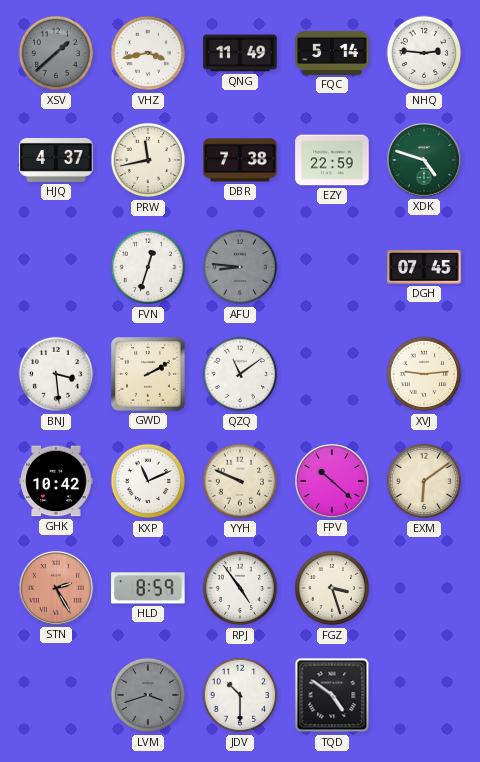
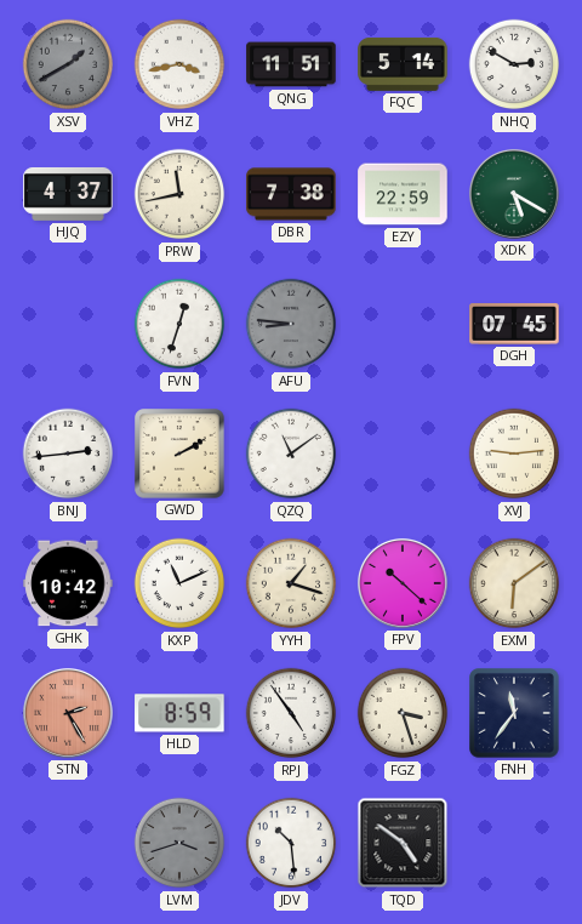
XSV: 1:38 -> 1:40
QNG: 11:49 -> 11:51
NHQ: 2:46 -> 2:50
XDK: 4:48 -> 5:20
BNJ: 3:29 -> 2:44
YYH: 9:49 -> 1:18
FNH: none -> 11:36
JDV: 10:30 -> 10:29
